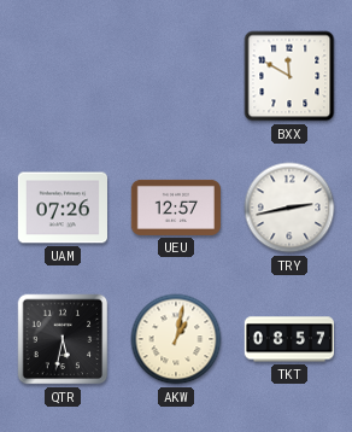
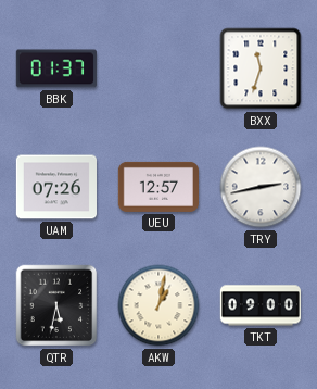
BBK: none -> 01:37
BXX: 11:50 -> 11:33
TKT: 08:57 -> 09:00
